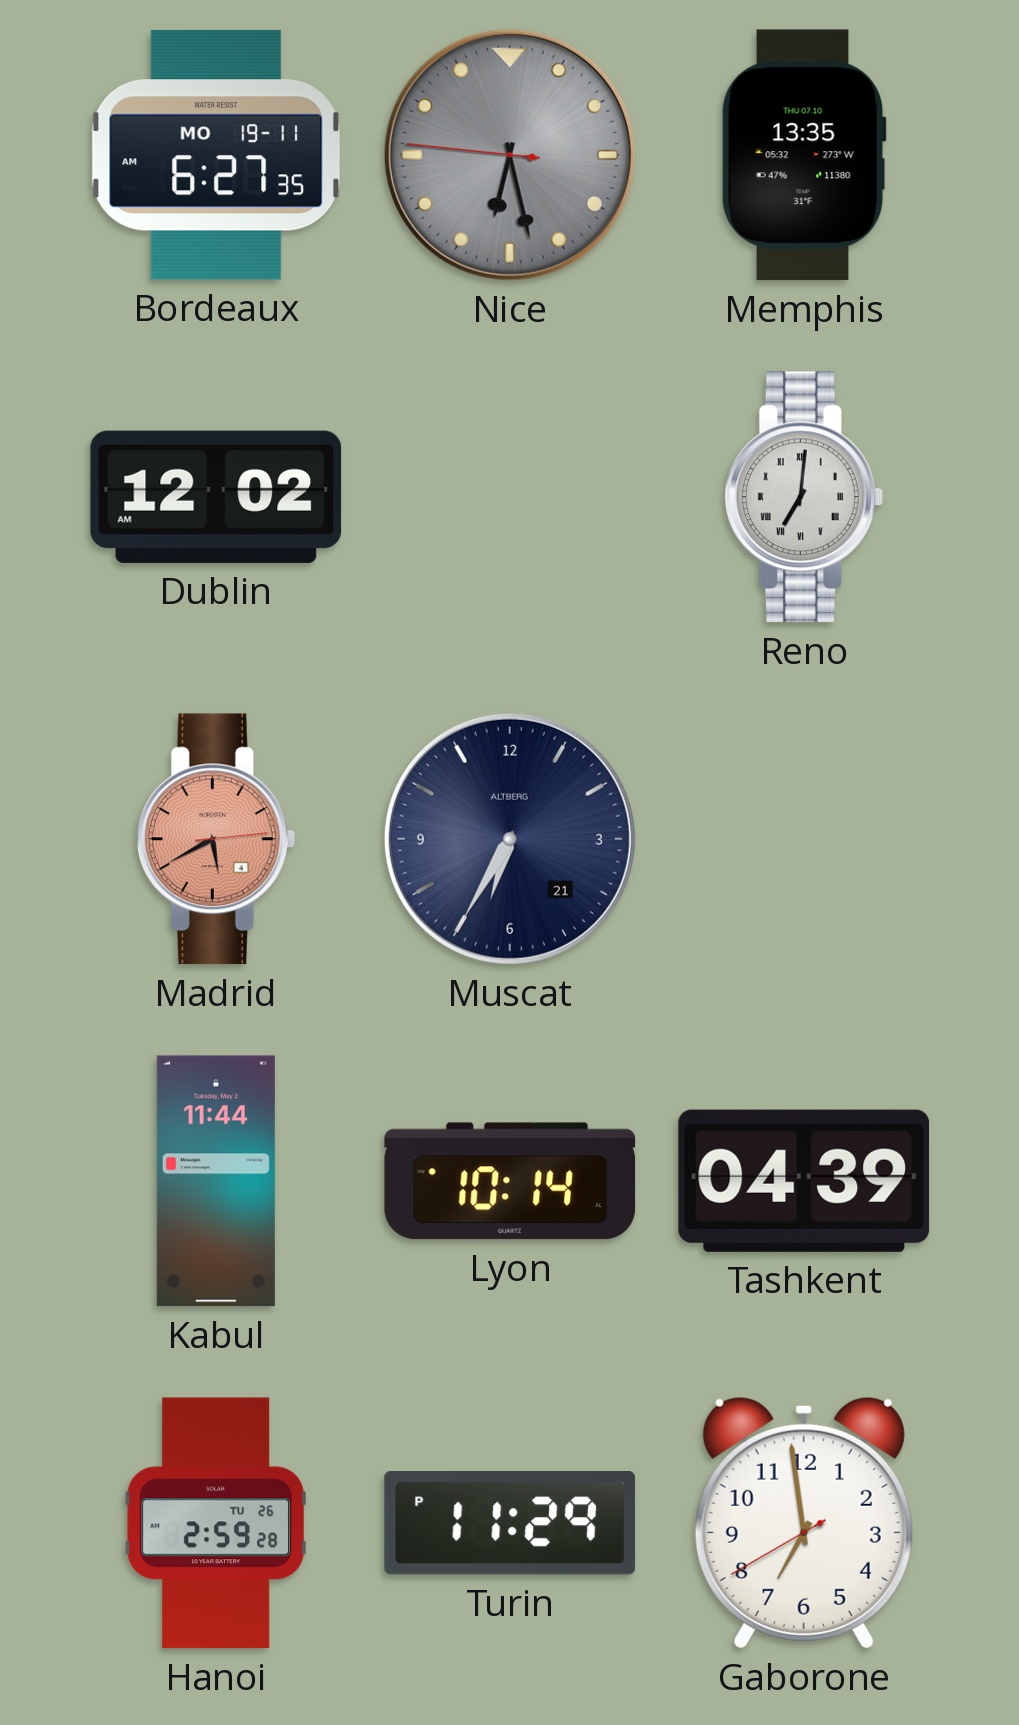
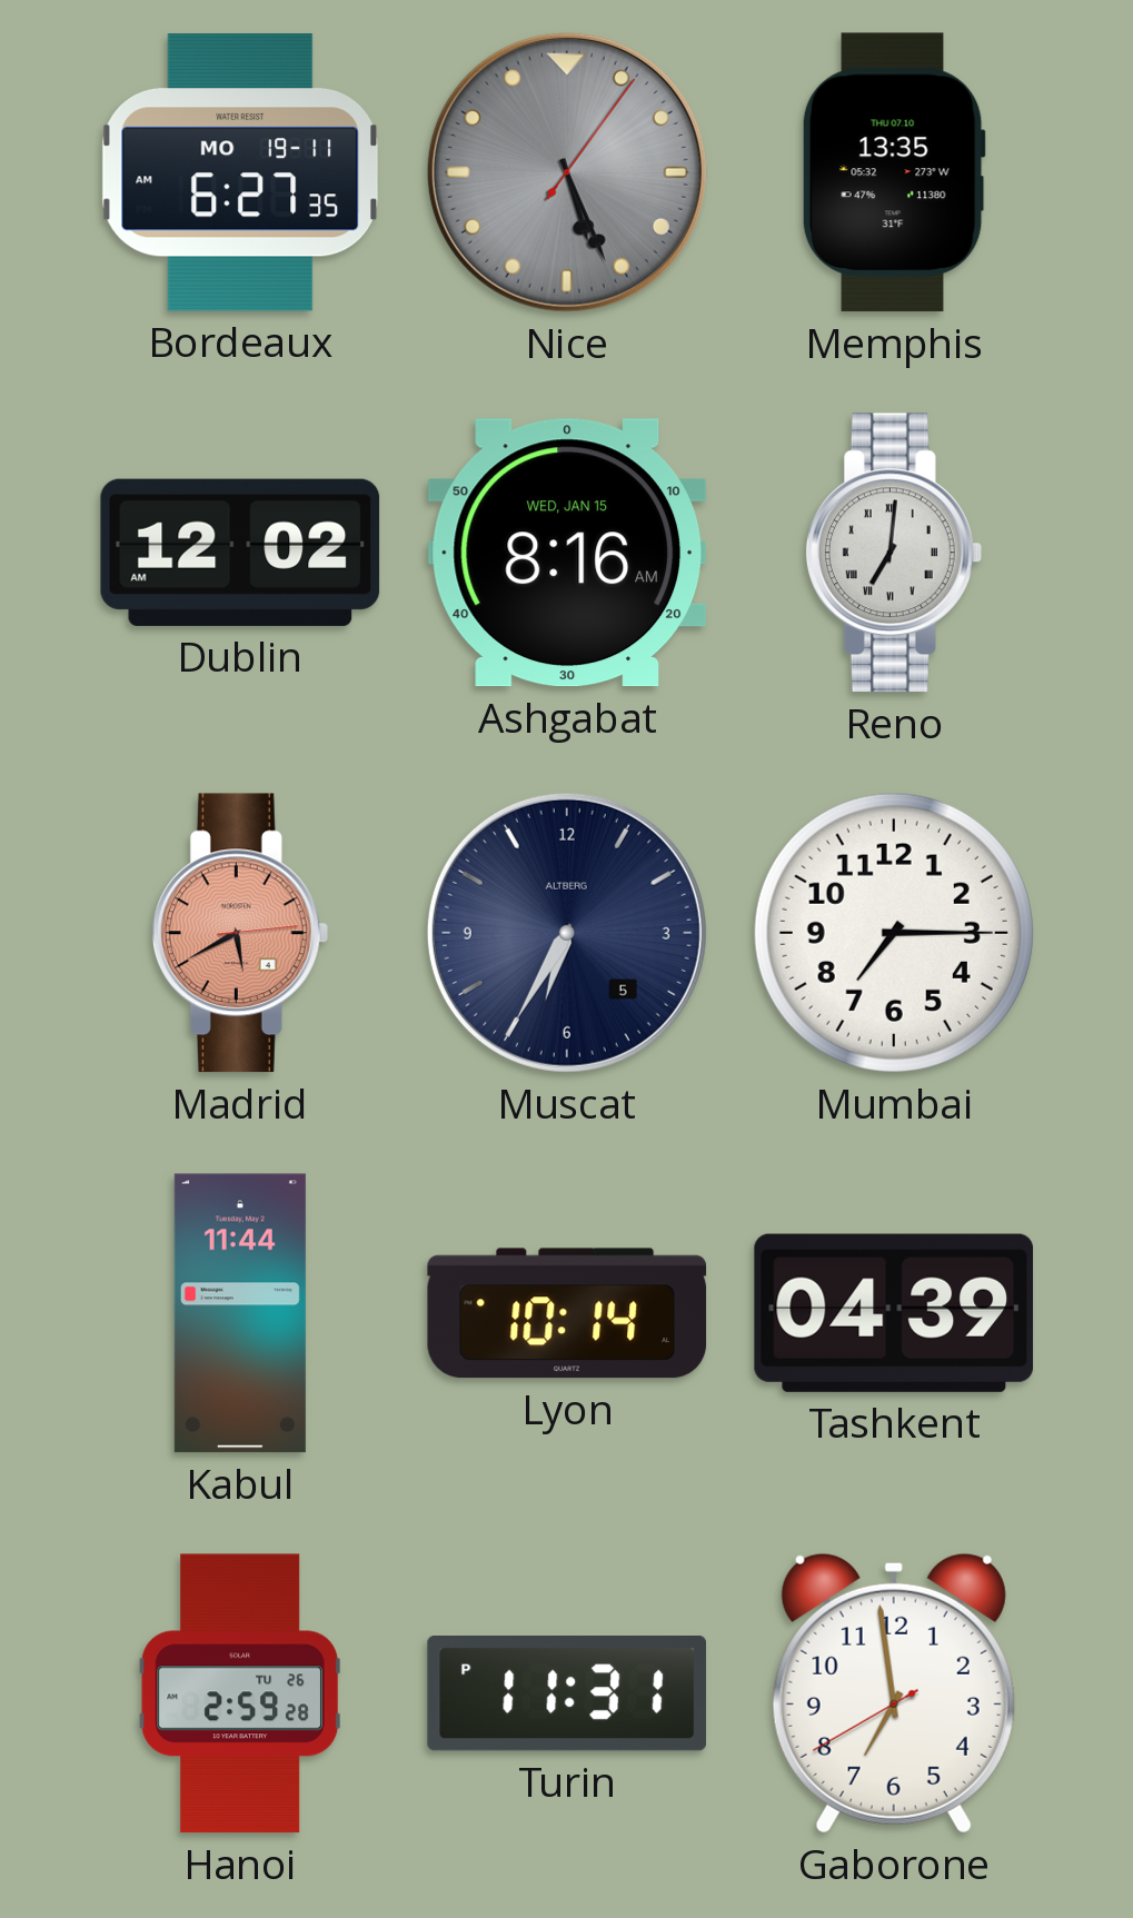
Nice: 6:27 -> 5:26
Ashgabat: none -> 8:16
Muscat date: 21 -> 5
Mumbai: none -> 7:15
Turin: 11:29 -> 11:31
